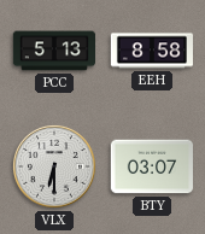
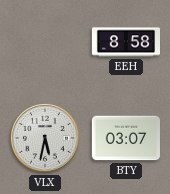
PCC: 5:13 -> none
VLX: 6:30 -> 5:32
